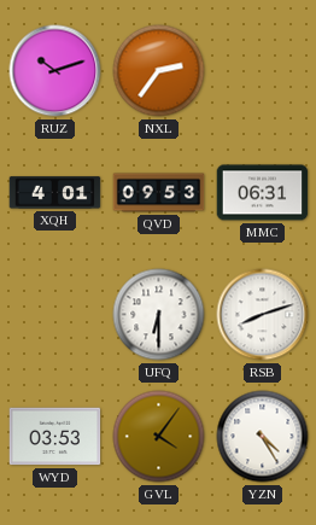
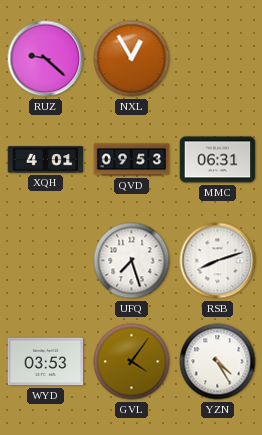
RUZ: 10:12 -> 9:22
NXL: 2:36 -> 12:55
UFQ: 6:30 -> 7:27
